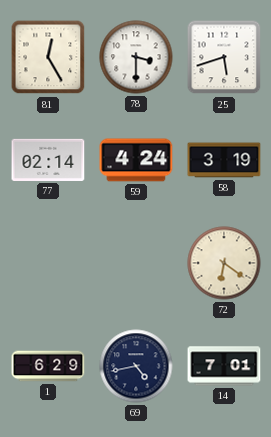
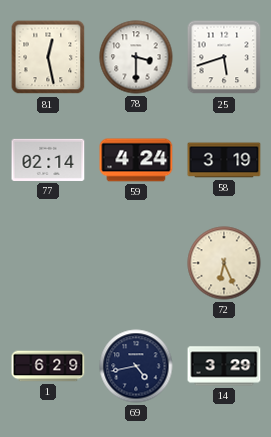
81: 12:25 -> 12:28
72: 6:21 -> 6:26
14: 7:01 -> 3:29
